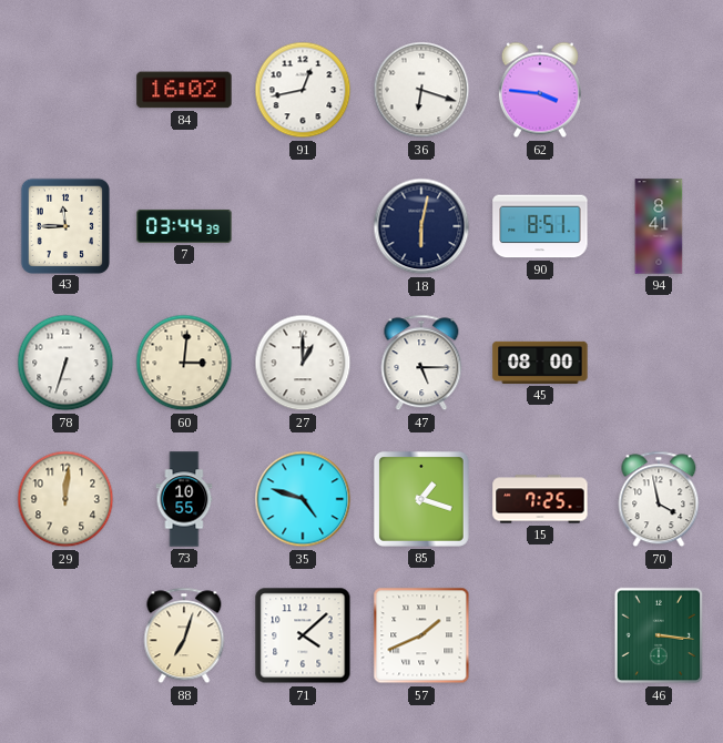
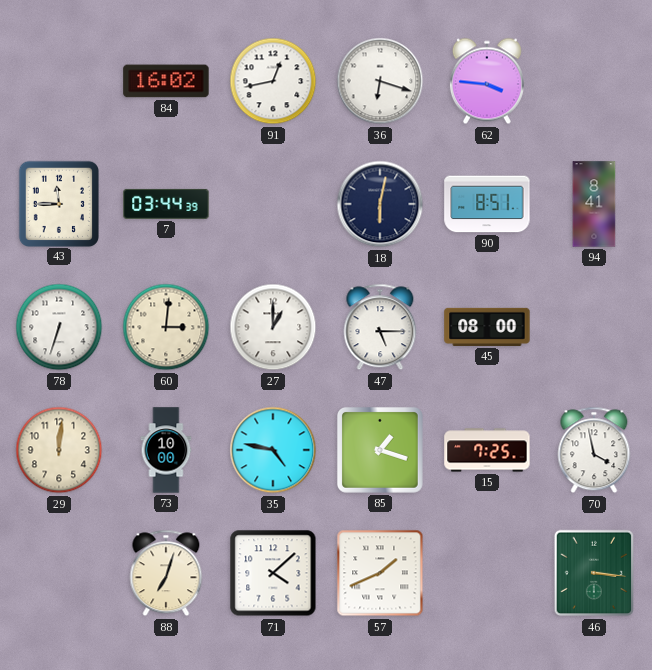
73: 10:55 -> 10:00
35: 4:48 -> 4:47
